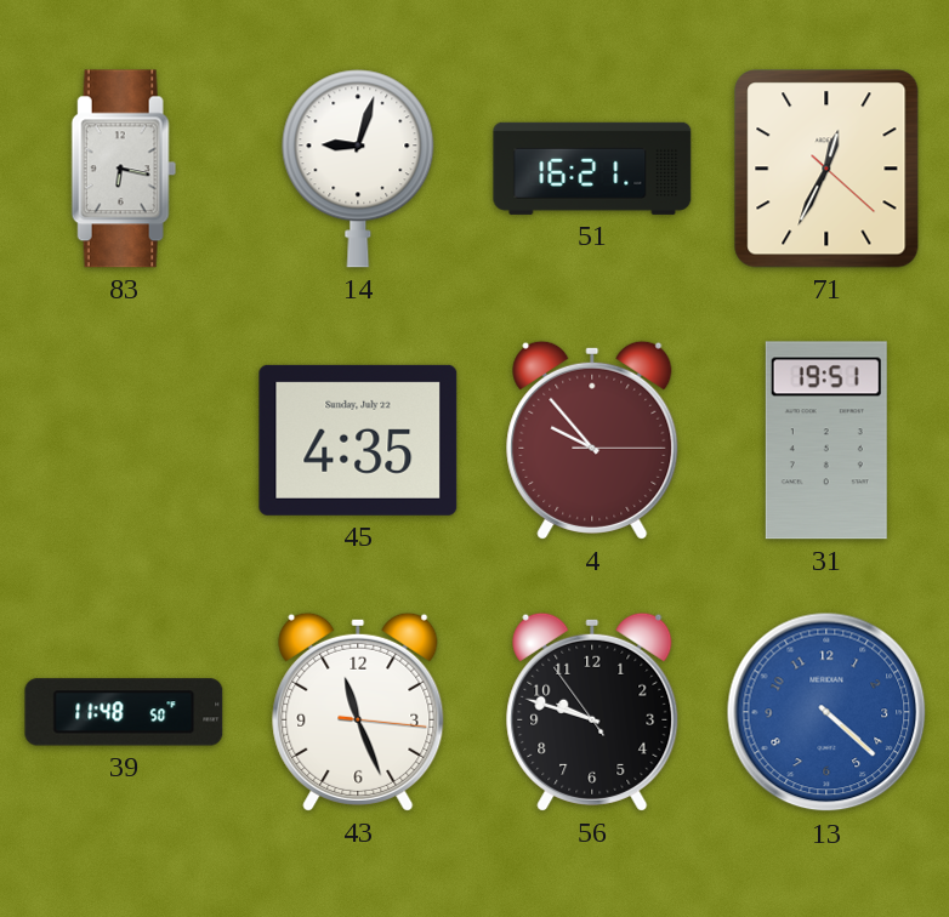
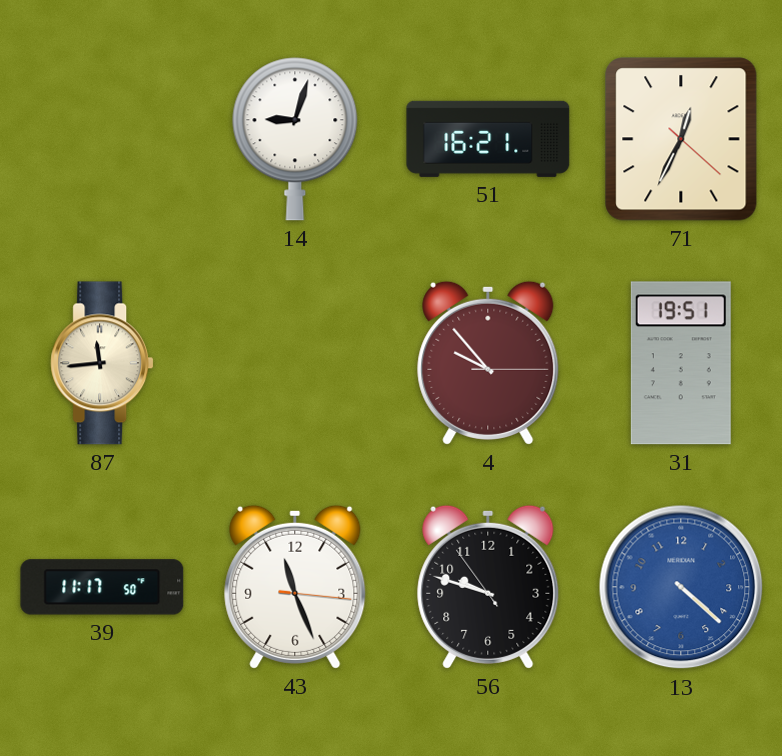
83: 6:17 -> none
87: none -> 11:44
45: 4:35 -> none
39: 11:48 -> 11:17
